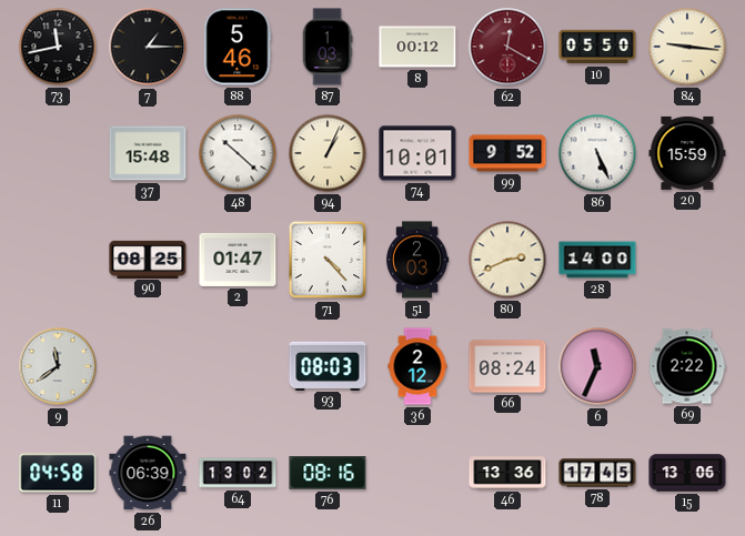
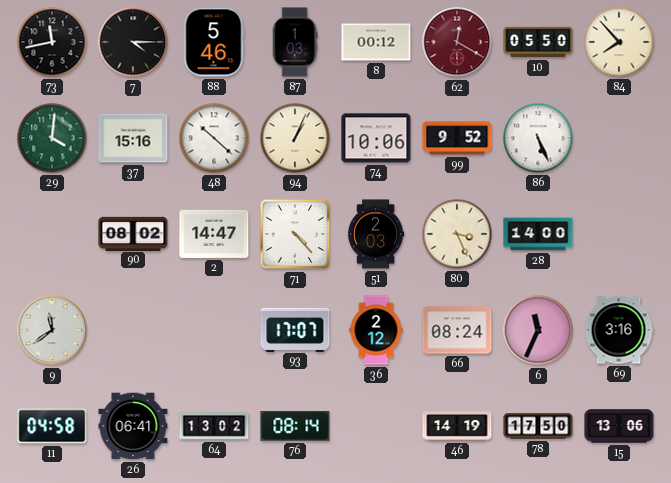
7: 1:15 -> 4:15
84: 9:16 -> 7:53
29: none -> 4:01
37: 15:48 -> 15:16
74: 10:01 -> 10:06
20: 15:59 -> none
90: 08:25 -> 08:02
2: 01:47 -> 14:47
80: 2:41 -> 3:26
93: 08:03 -> 17:07
69: 2:22 -> 3:16
26: 06:39 -> 06:41
76: 08:16 -> 08:14
46: 13:36 -> 14:19
78: 17:45 -> 17:50
